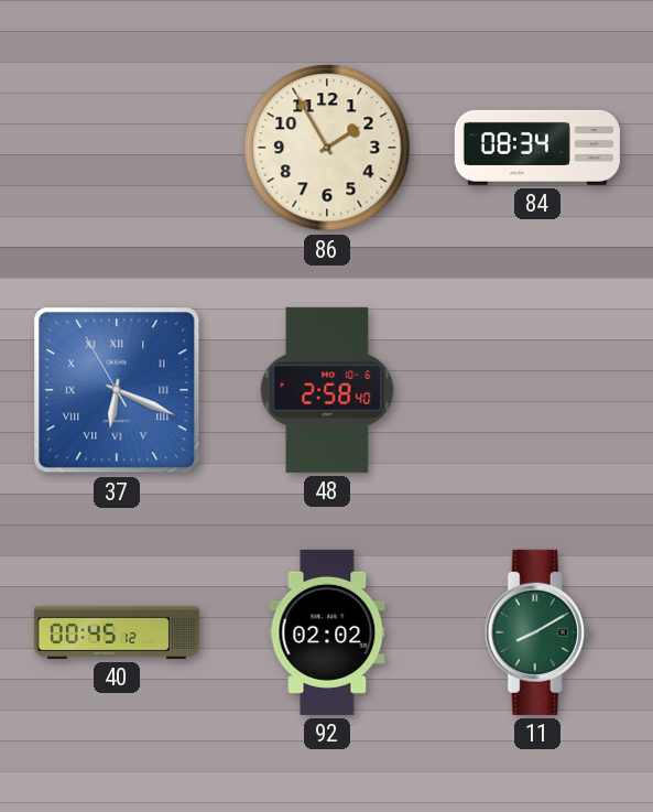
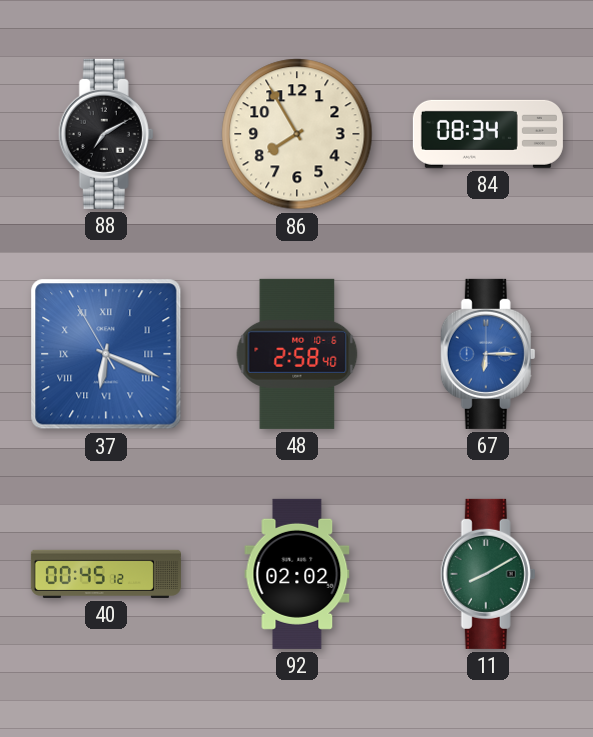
88: none -> 7:10
86: 1:55 -> 7:55
67: none -> 6:15
